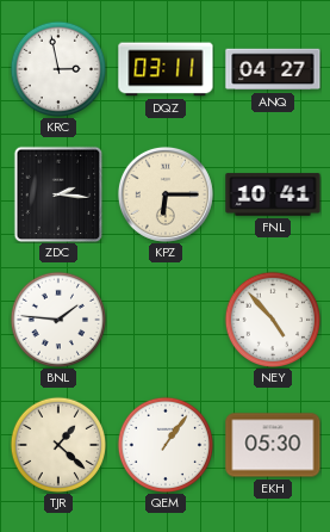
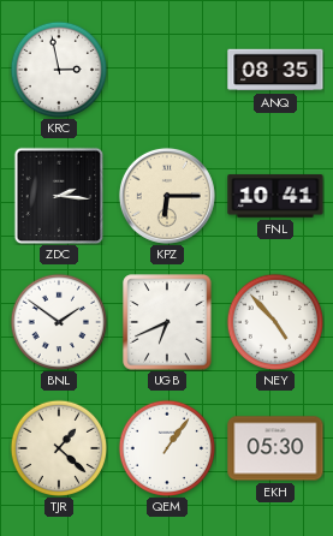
DQZ: 03:11 -> none
ANQ: 04:27 -> 08:35
BNL: 1:46 -> 1:51
UGB: none -> 6:41
